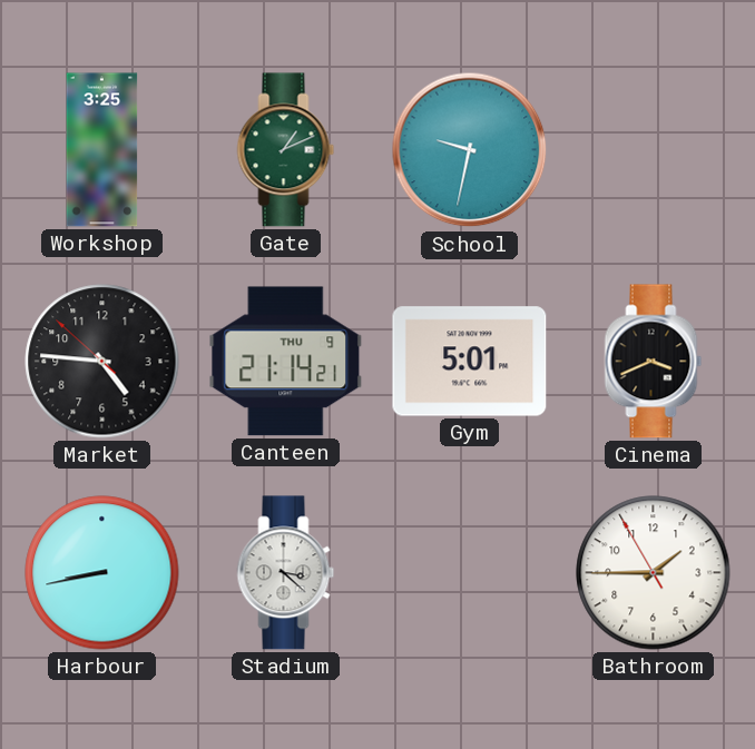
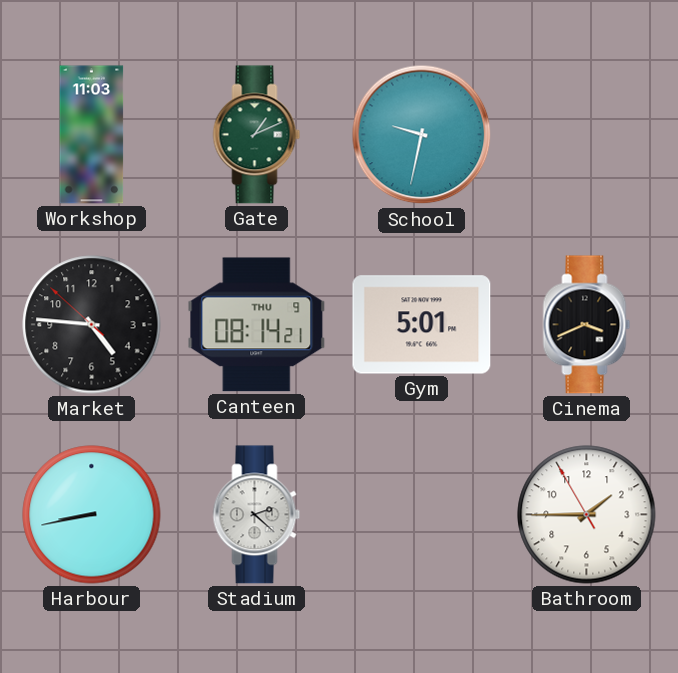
Workshop: 3:25 -> 11:03
Canteen: 21:14 -> 08:14
Stadium: 3:22 -> 2:22
